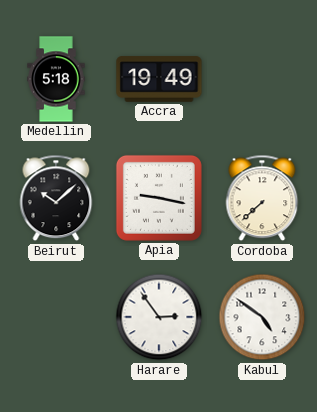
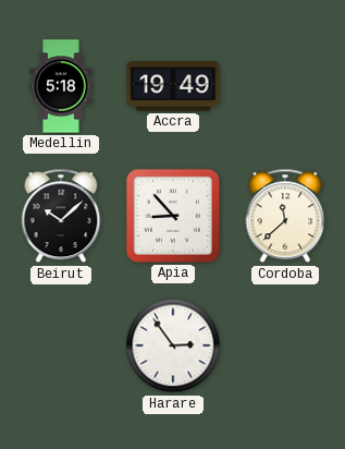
Apia: 9:17 -> 8:53
Cordoba: 7:38 -> 11:38
Kabul: 4:51 -> none
